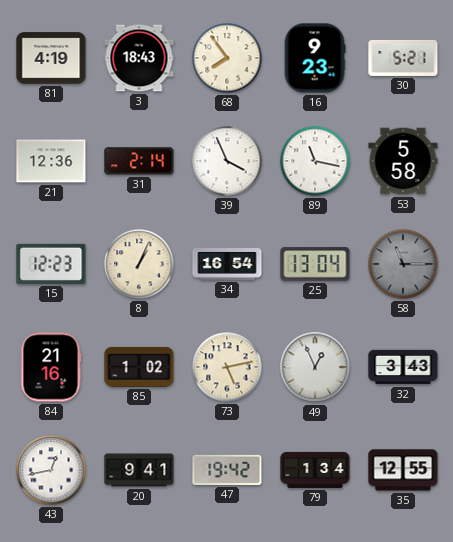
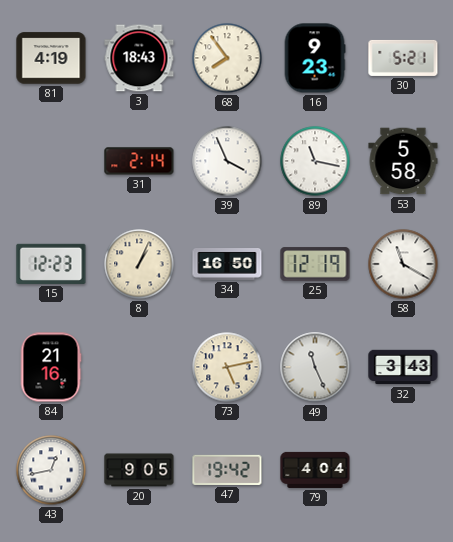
21: 12:36 -> none
34: 16:54 -> 16:50
25: 13:04 -> 12:19
58: 11:15 -> 11:20
58 dial: grey -> white
85: 1:02 -> none
49: 12:56 -> 11:26
20: 9:41 -> 9:05
79: 1:34 -> 4:04
35: 12:55 -> none
